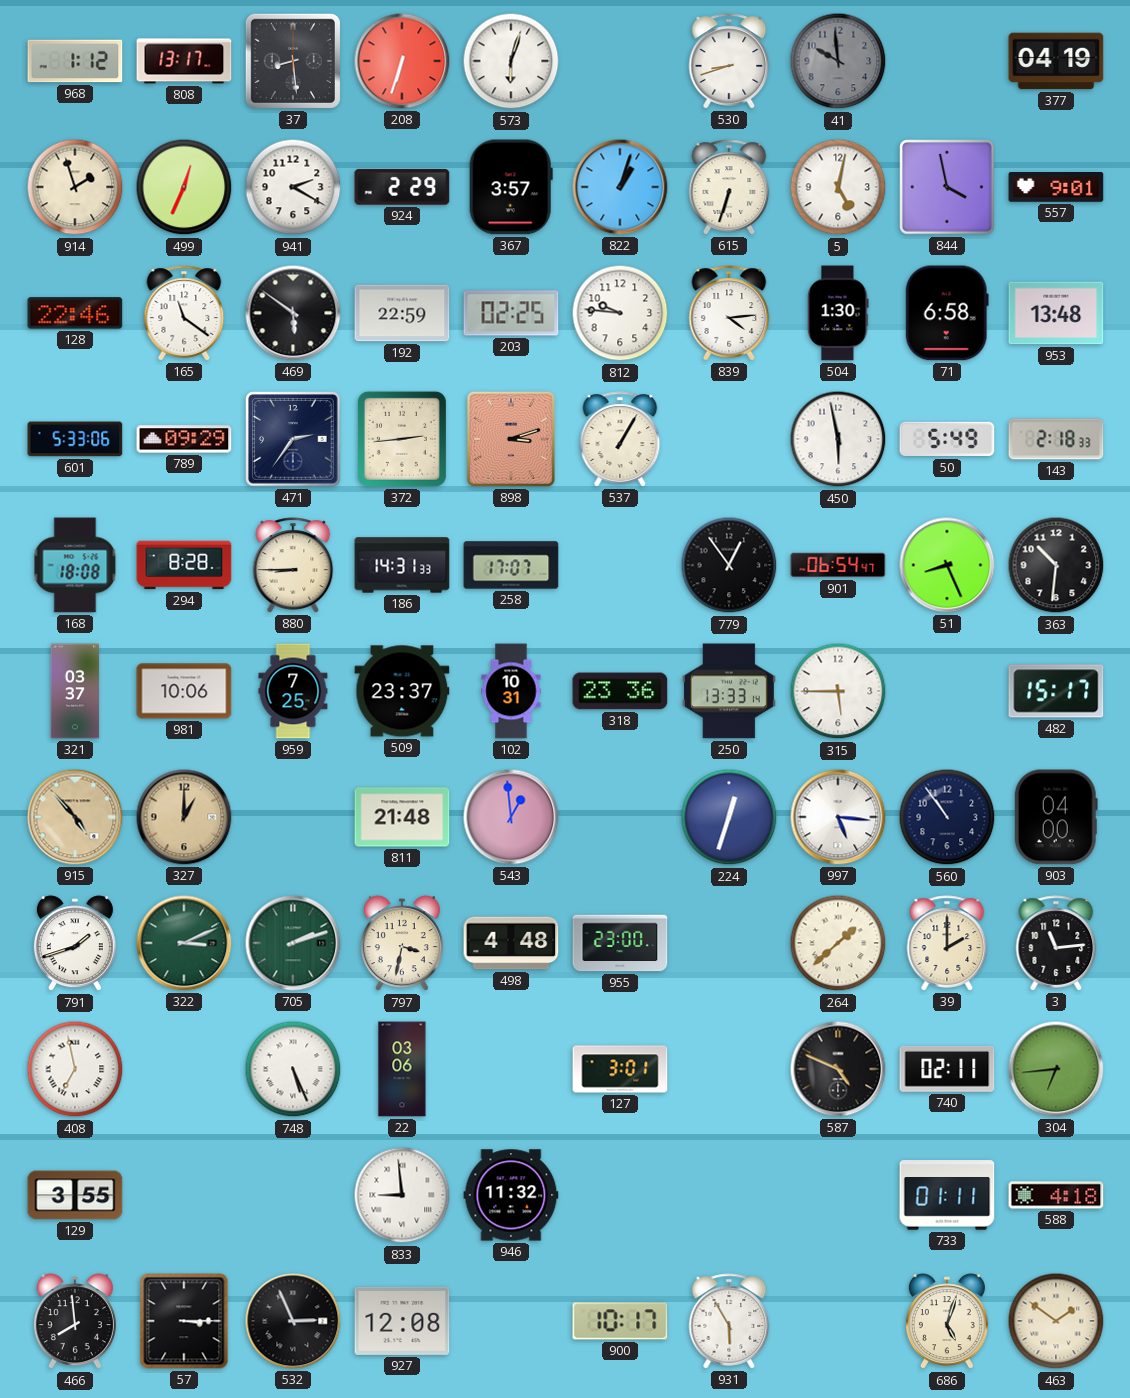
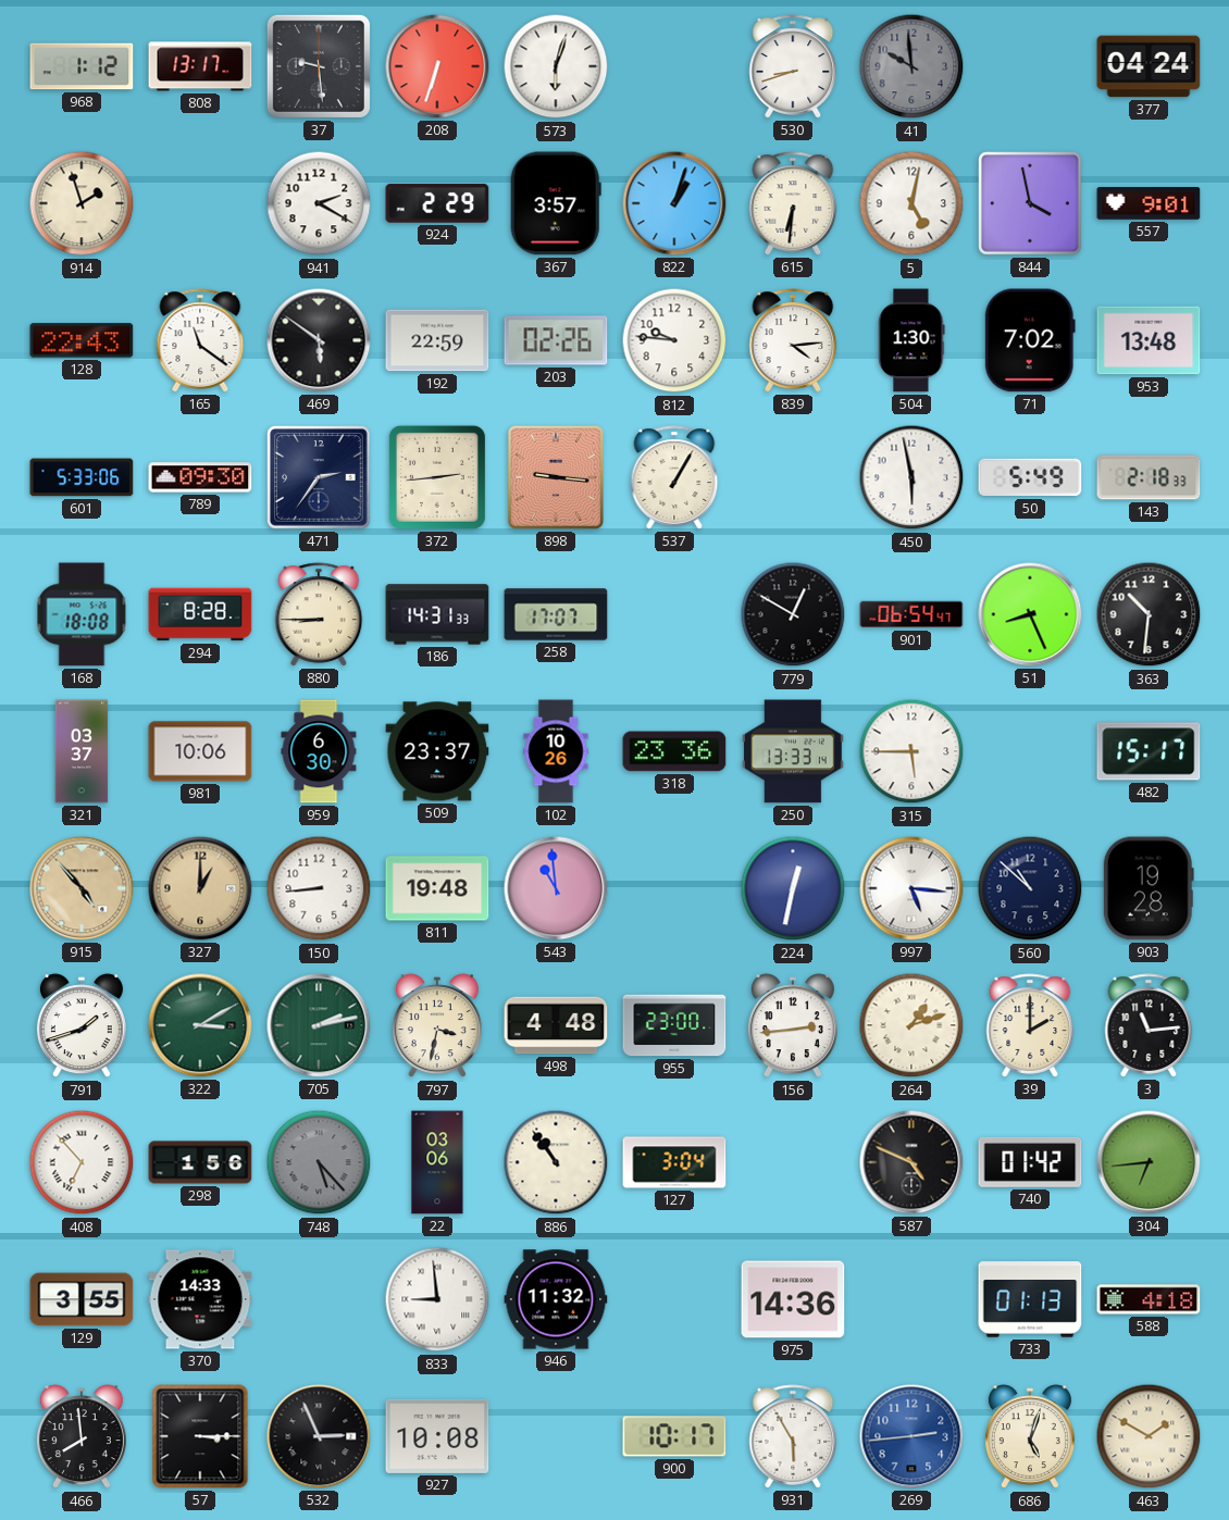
37: 8:29 -> 9:29
377: 04:19 -> 04:24
499: 12:34 -> none
615: 6:33 -> 6:31
128: 22:46 -> 22:43
203: 02:25 -> 02:26
71: 6:58 -> 7:02
789: 09:29 -> 09:30
898: 3:12 -> 9:16
779: 12:54 -> 12:50
959: 7:25 -> 6:30
102: 10:31 -> 10:26
150: none -> 8:44
811: 21:48 -> 19:48
543: 12:59 -> 10:59
224: 12:33 -> 12:32
560: 10:54 -> 10:52
903: 04:00 -> 19:28
322: 3:11 -> 3:10
705: 2:12 -> 2:13
156: none -> 2:44
264: 1:38 -> 1:12
408: 6:58 -> 6:53
298: none -> 1:56
748: 5:26 -> 5:23
748 dial: white -> grey
886: none -> 10:54
127: 3:01 -> 3:04
740: 02:11 -> 01:42
370: none -> 14:33
975: none -> 14:36
733: 01:11 -> 01:13
927: 12:08 -> 10:08
269: none -> 2:44
463: 1:51 -> 1:50
